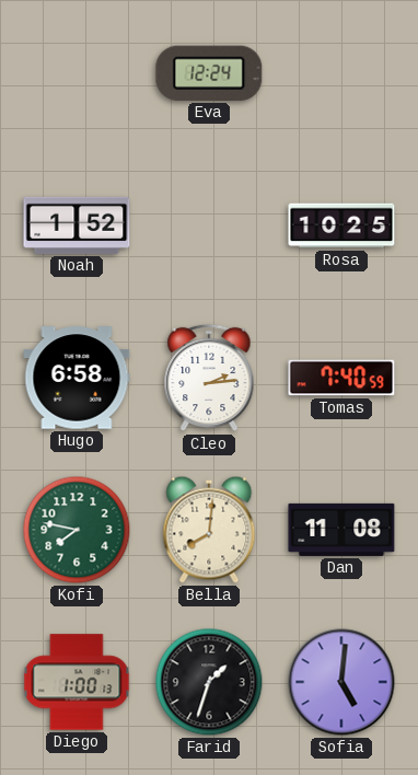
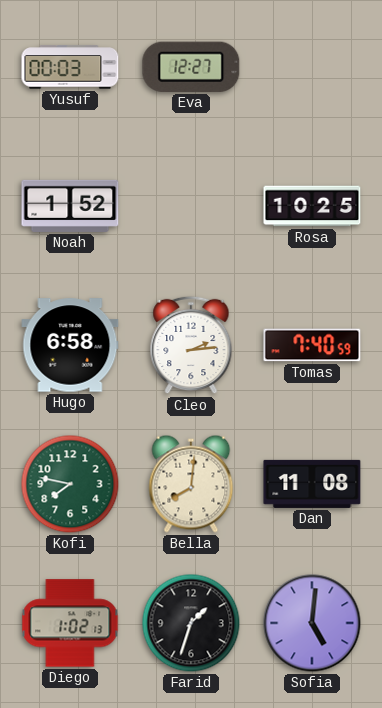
Yusuf: none -> 00:03
Eva: 12:24 -> 12:27
Diego: 1:00 -> 1:02
